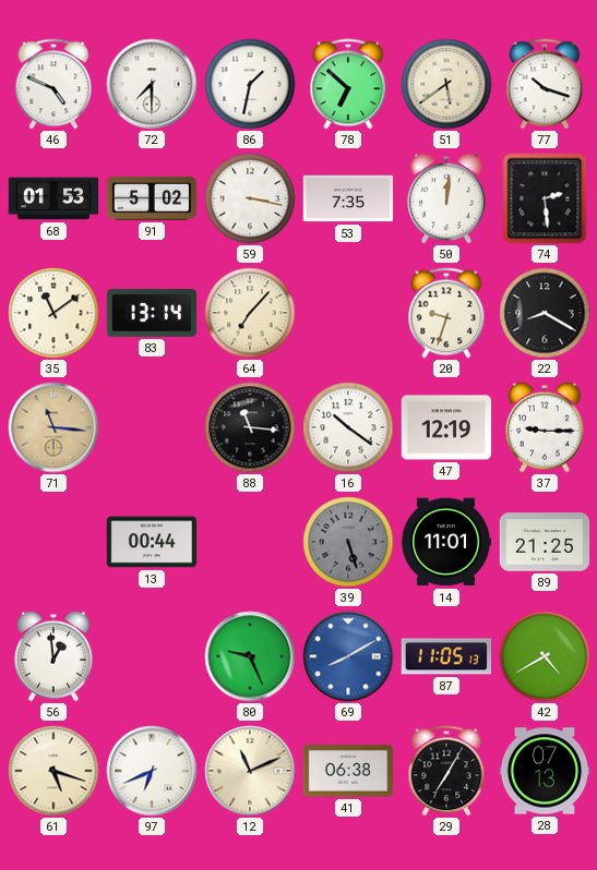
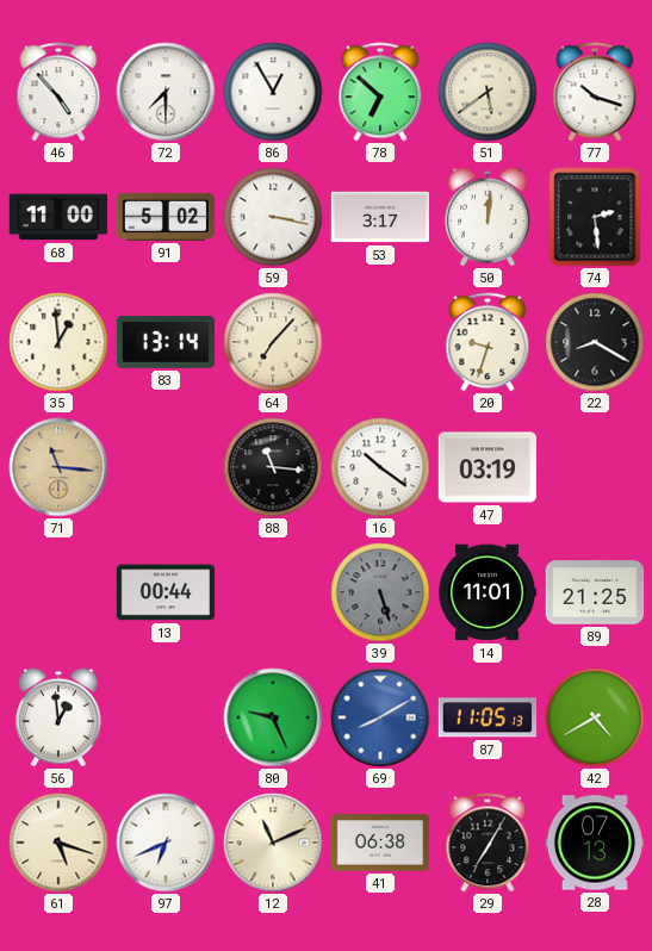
46: 4:49 -> 4:53
86: 1:32 -> 12:55
68: 01:53 -> 11:00
53: 7:35 -> 3:17
35: 11:09 -> 12:59
47: 12:19 -> 03:19
37: 9:15 -> none
